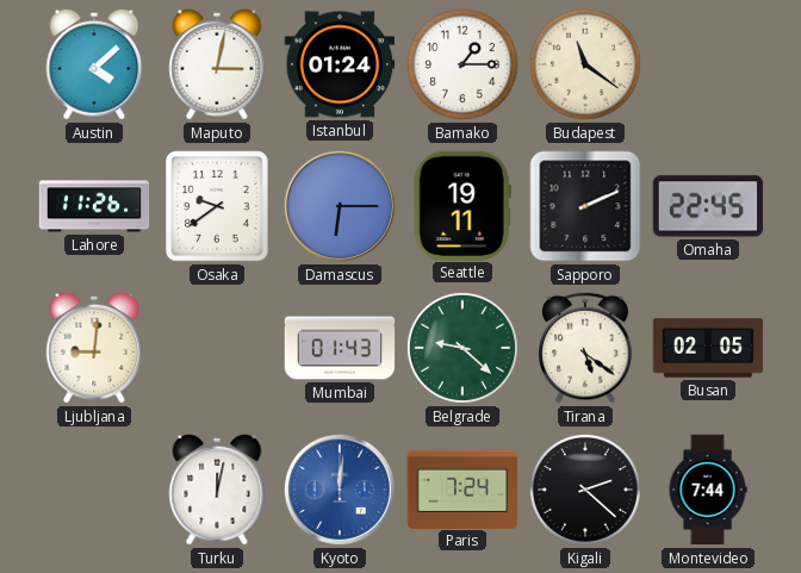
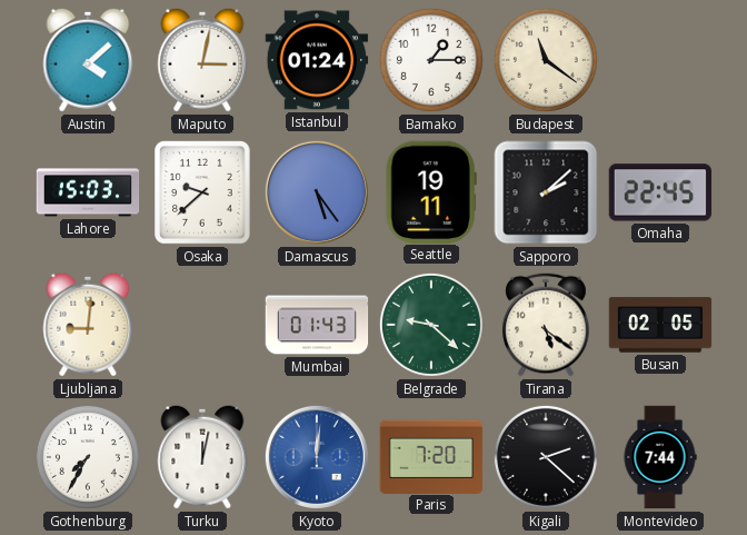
Lahore: 11:26 -> 15:03
Osaka: 9:39 -> 9:38
Damascus: 6:15 -> 5:24
Sapporo: 2:11 -> 2:08
Gothenburg: none -> 7:35
Paris: 7:24 -> 7:20
